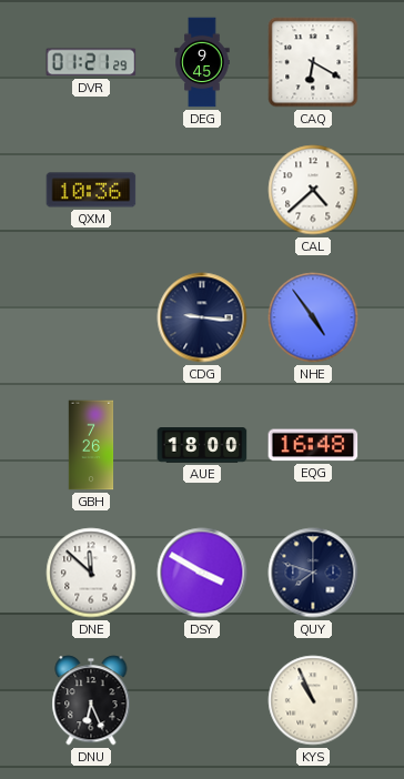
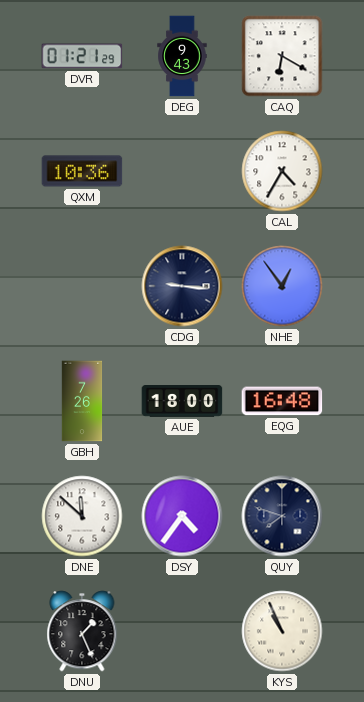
DEG: 9:45 -> 9:43
CAL: 4:38 -> 4:35
NHE: 4:54 -> 12:54
DSY: 3:50 -> 4:36
DNU: 6:26 -> 1:26
